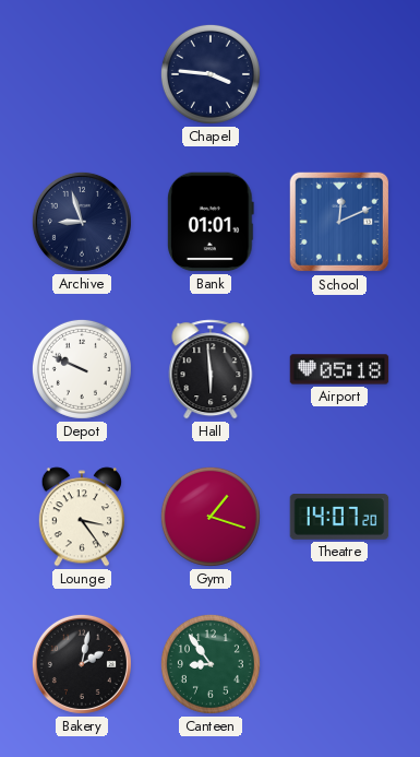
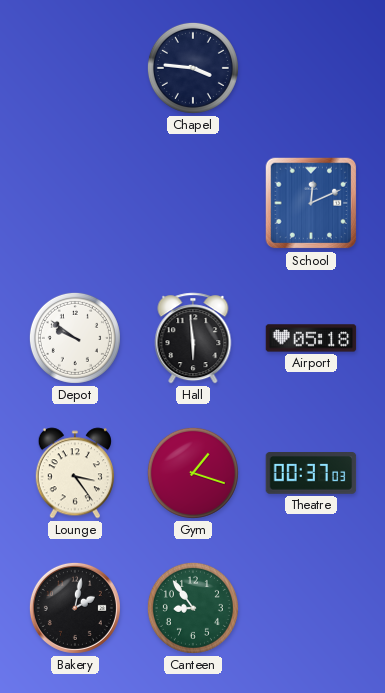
Archive: 8:57 -> none
Bank: 01:01 -> none
Depot: 9:49 -> 9:51
Theatre: 14:07 -> 00:37
